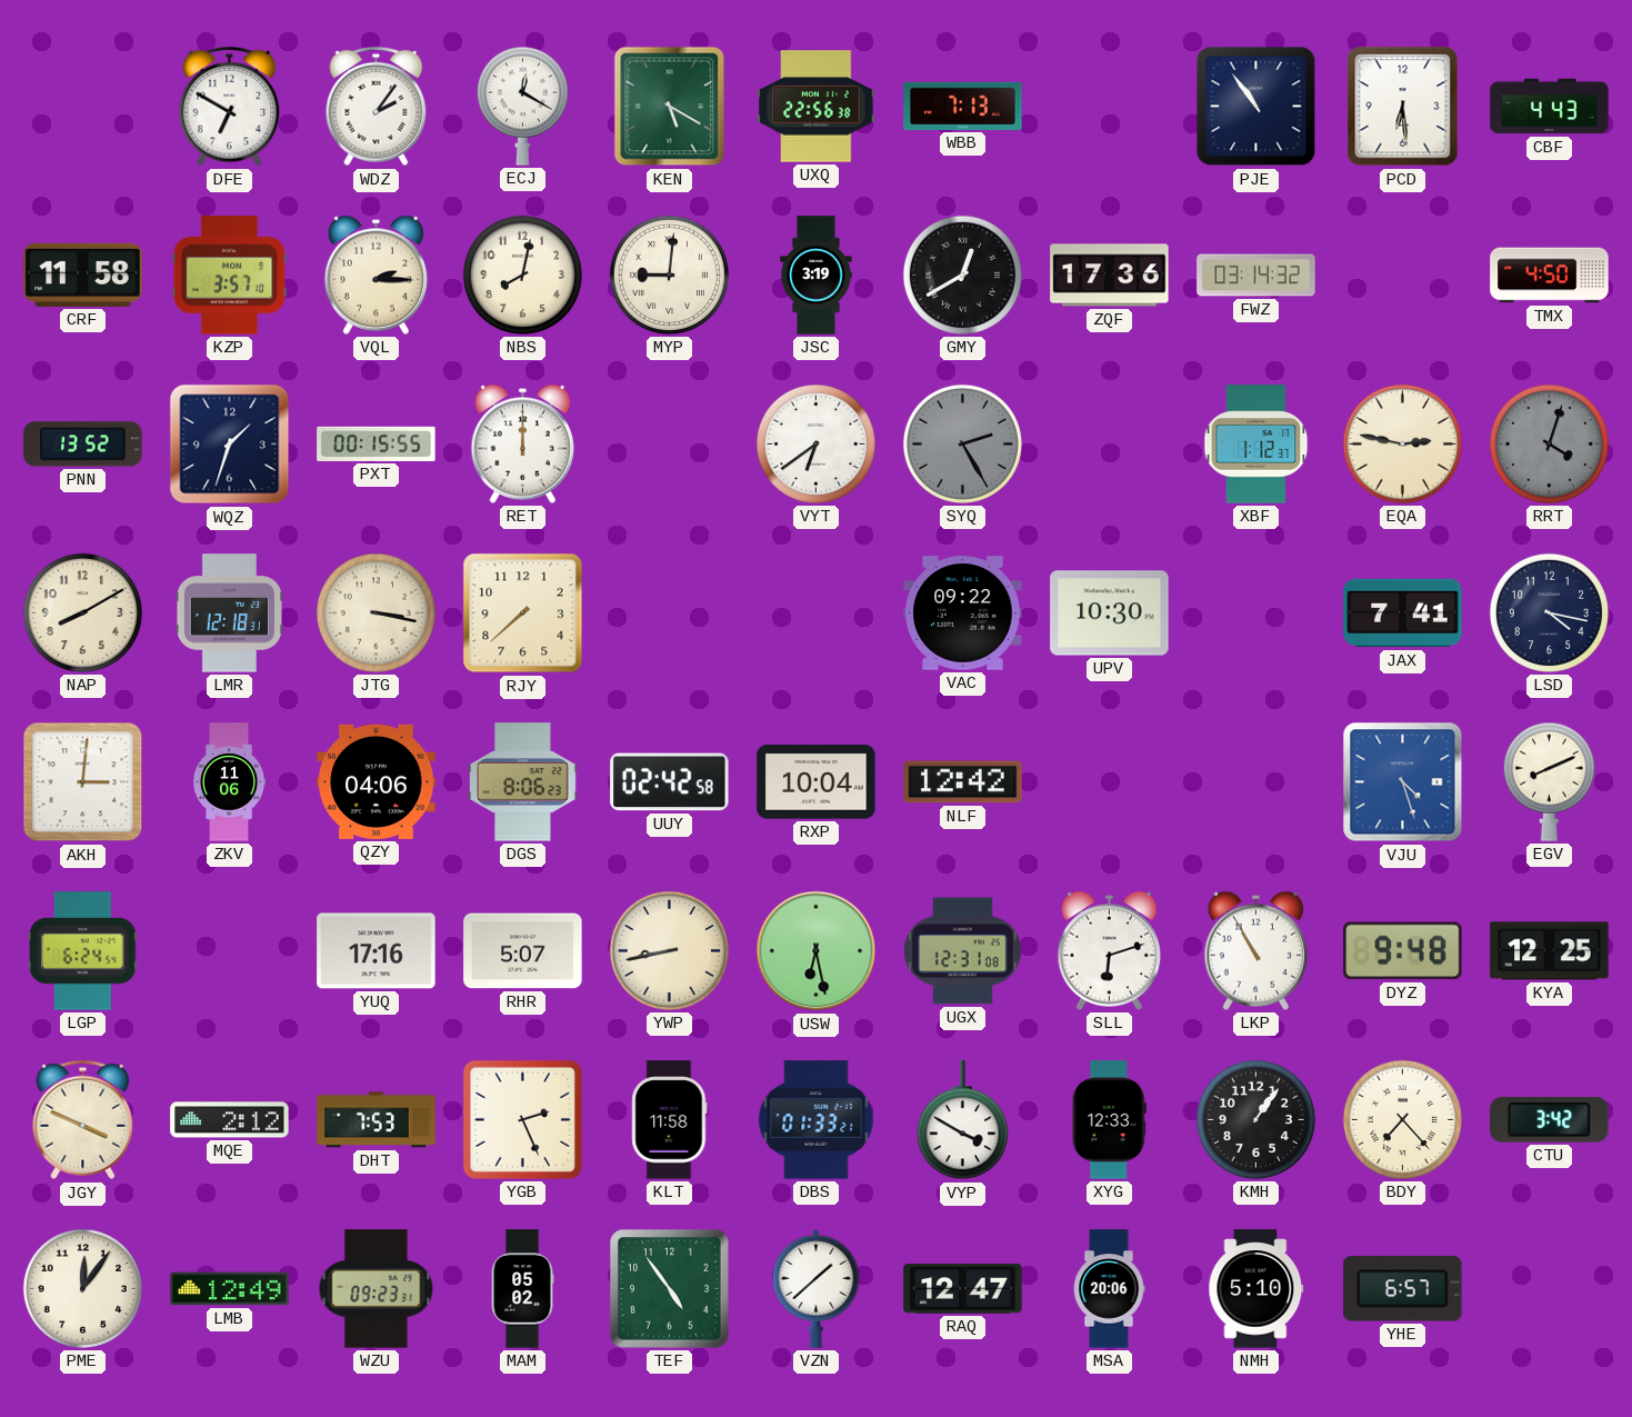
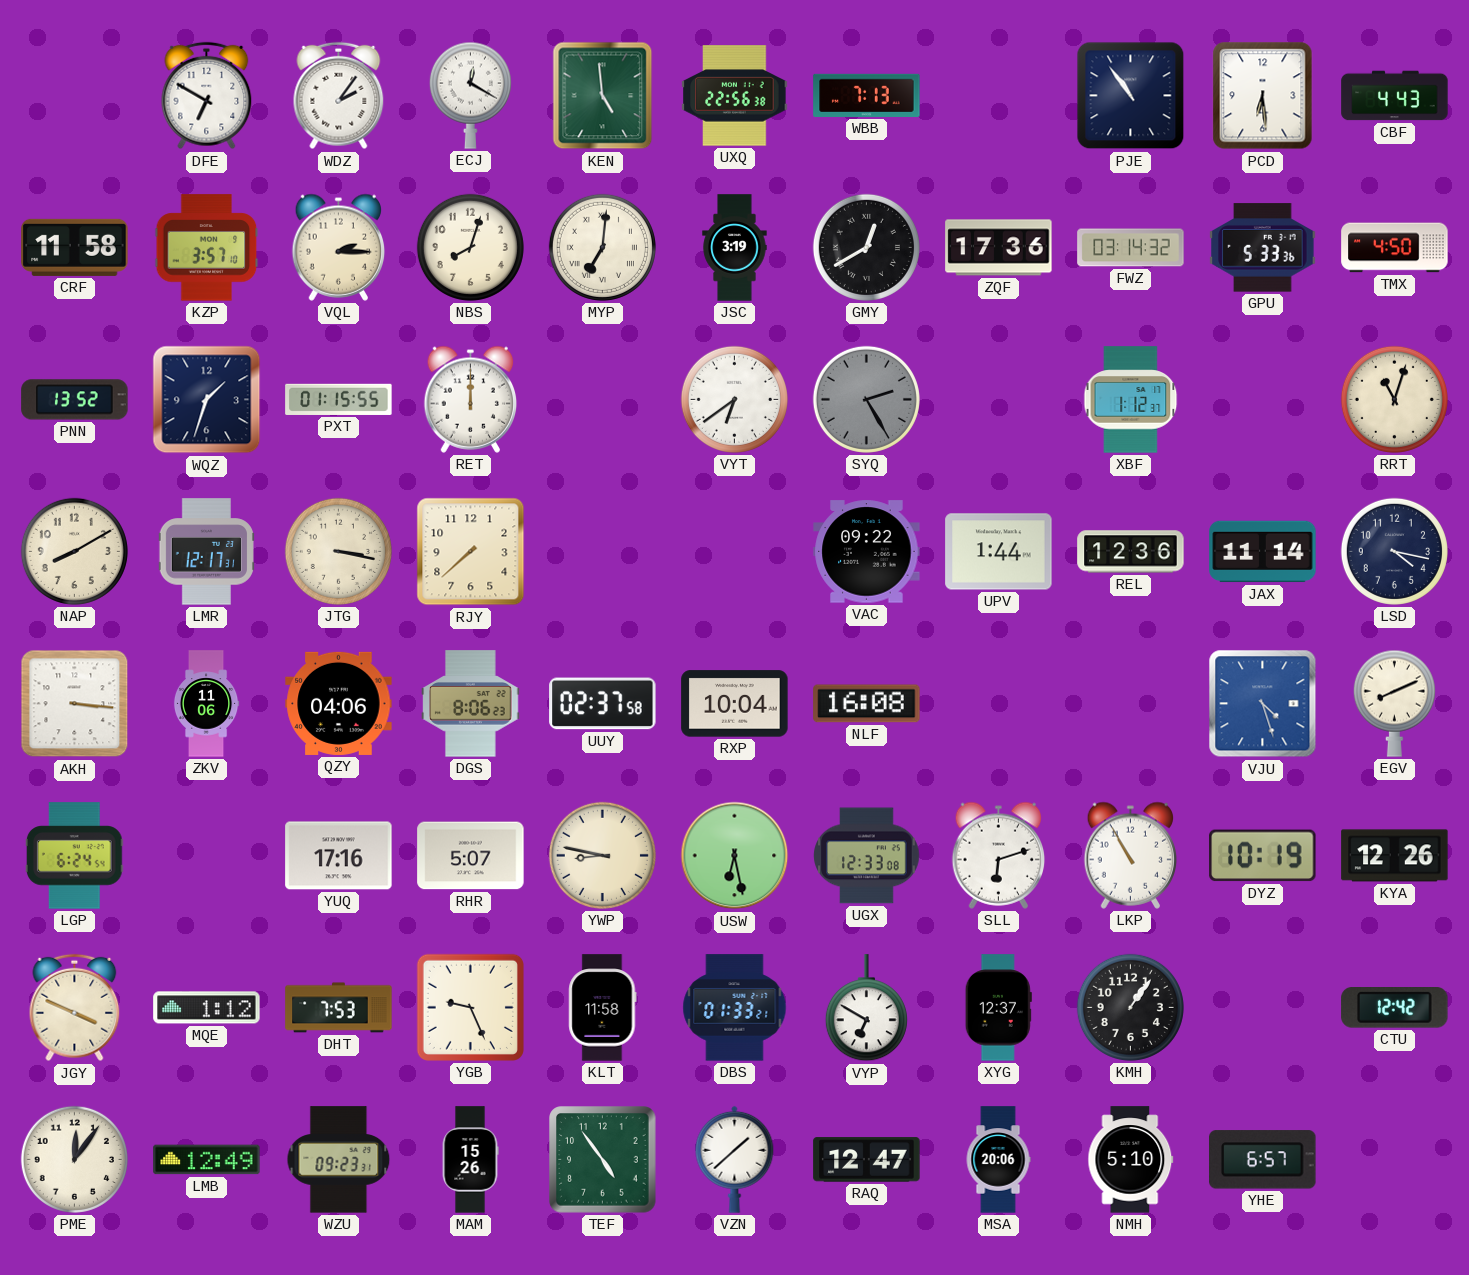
KEN: 5:20 -> 4:59
NBS: 8:02 -> 8:03
MYP: 9:01 -> 7:01
GPU: none -> 5:33
PXT: 00:15 -> 01:15
EQA: 2:47 -> none
RRT: 4:03 -> 11:03
RRT dial: grey -> cream
LMR: 12:18 -> 12:17
UPV: 10:30 -> 1:44
REL: none -> 12:36
JAX: 7:41 -> 11:14
AKH: 3:01 -> 3:16
UUY: 02:42 -> 02:37
NLF: 12:42 -> 16:08
YWP: 8:43 -> 8:47
UGX: 12:31 -> 12:33
DYZ: 9:48 -> 10:19
KYA: 12:25 -> 12:26
MQE: 2:12 -> 1:12
YGB: 2:26 -> 9:26
VYP: 3:50 -> 6:50
XYG: 12:33 -> 12:37
BDY: 7:23 -> none
CTU: 3:42 -> 12:42
MAM: 05:02 -> 15:26
